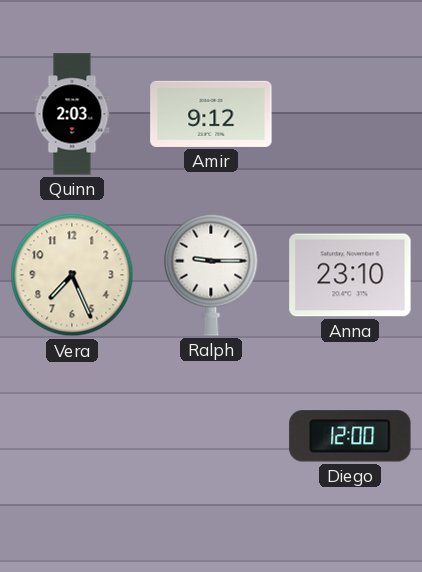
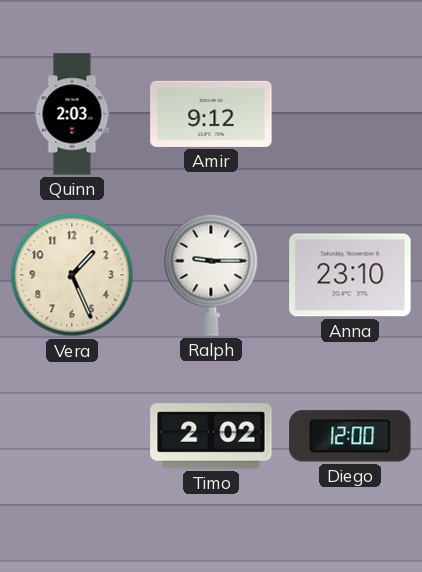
Vera: 7:26 -> 1:26
Timo: none -> 2:02
